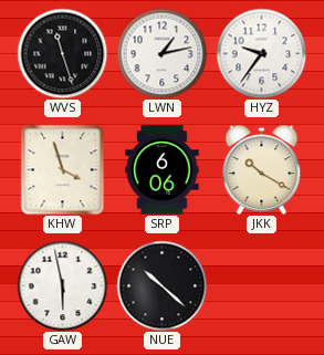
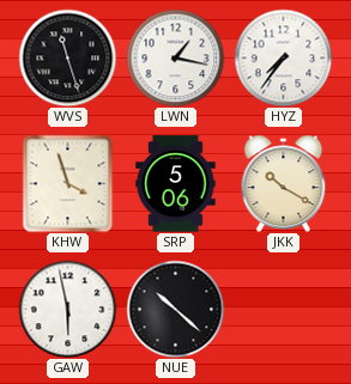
LWN: 1:13 -> 1:17
HYZ: 9:36 -> 7:36
SRP: 6:06 -> 5:06
